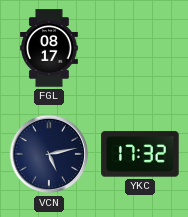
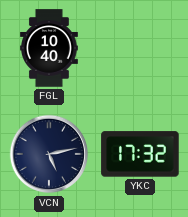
FGL: 08:17 -> 10:40
